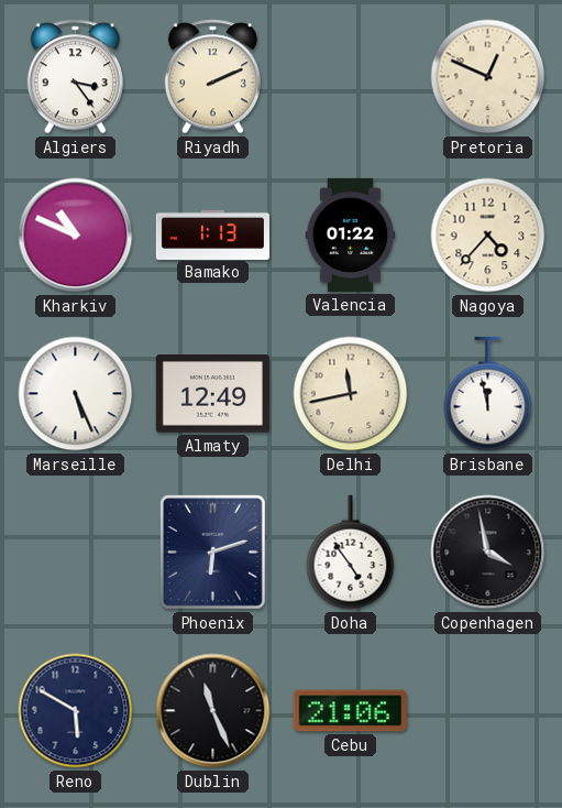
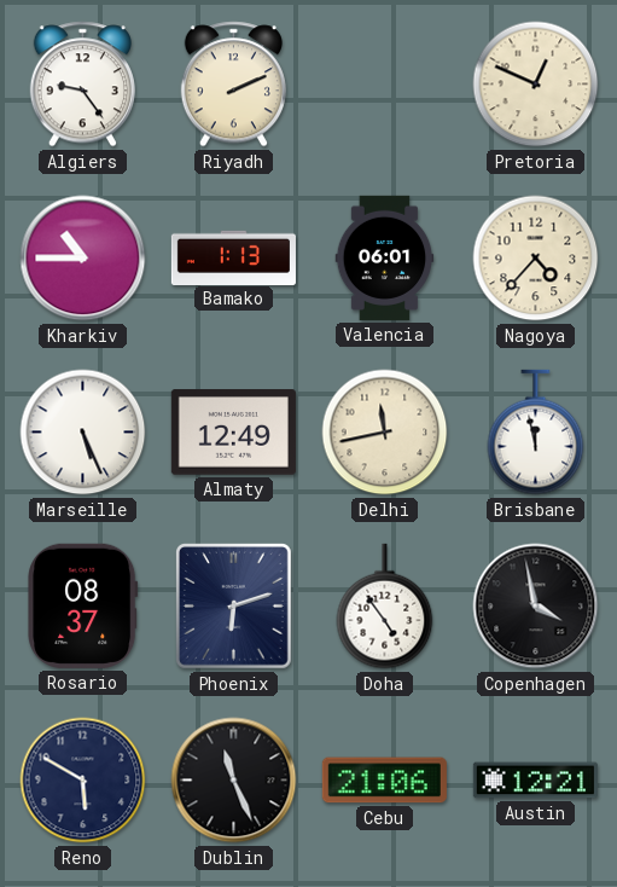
Algiers: 3:24 -> 9:24
Kharkiv: 10:49 -> 10:45
Valencia: 01:22 -> 06:01
Rosario: none -> 08:37
Austin: none -> 12:21
